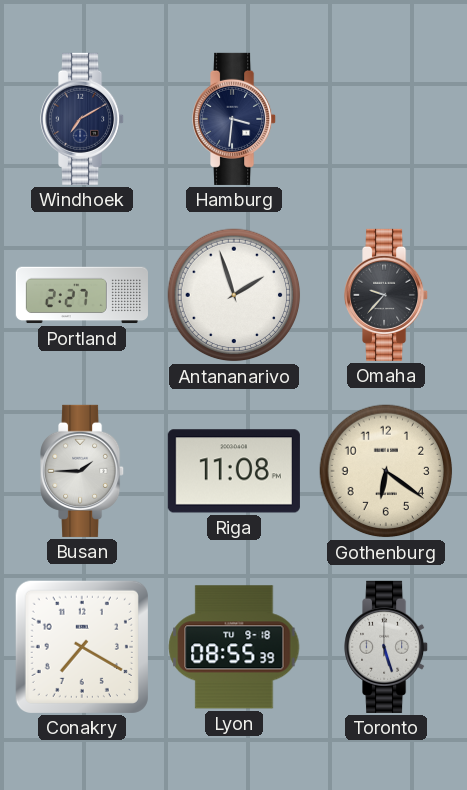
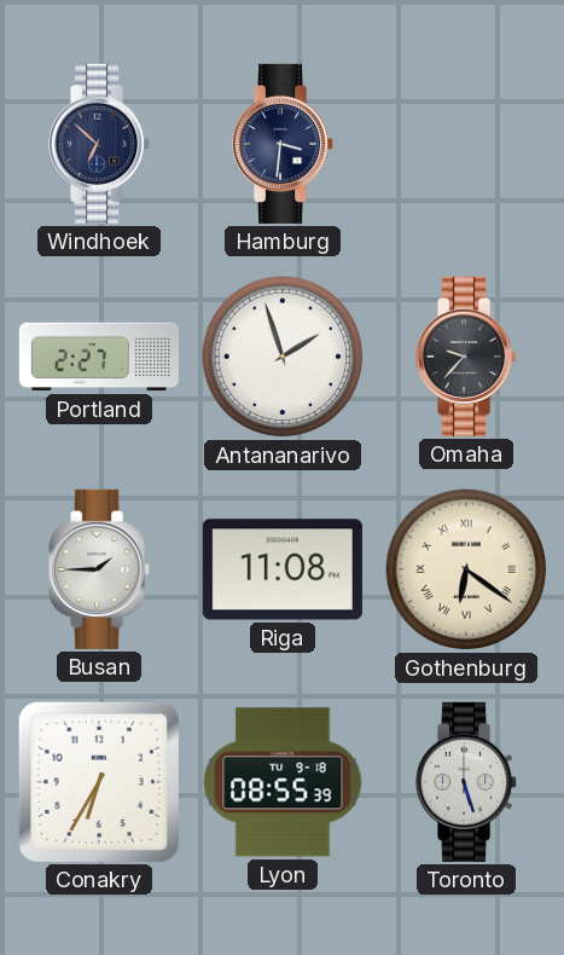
Windhoek: 7:10 -> 6:52
Gothenburg numerals: Arabic -> Roman
Conakry: 7:20 -> 6:35
